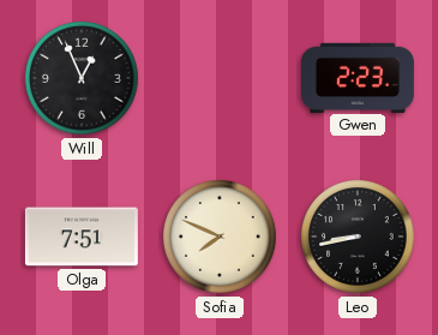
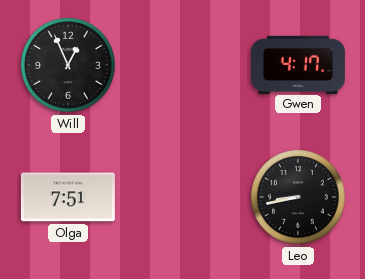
Gwen: 2:23 -> 4:17
Sofia: 7:49 -> none
